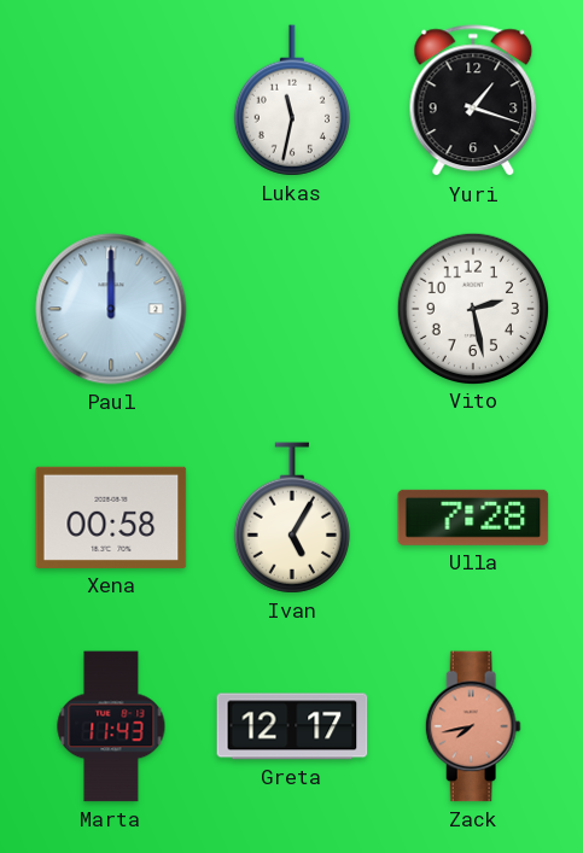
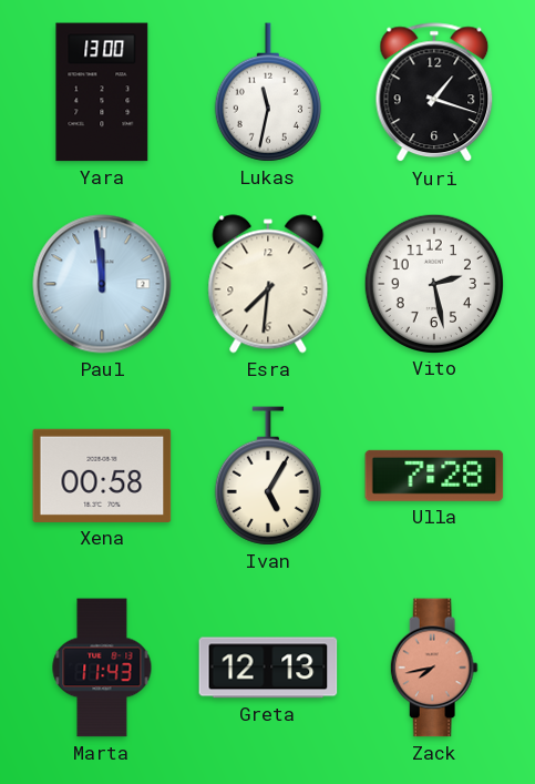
Yara: none -> 13:00
Paul: 12:00 -> 11:59
Esra: none -> 7:31
Greta: 12:17 -> 12:13
